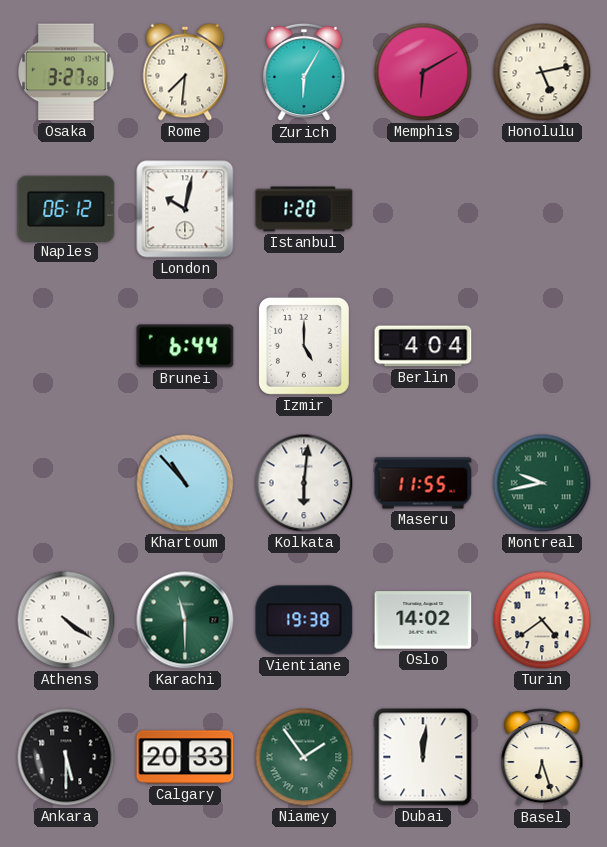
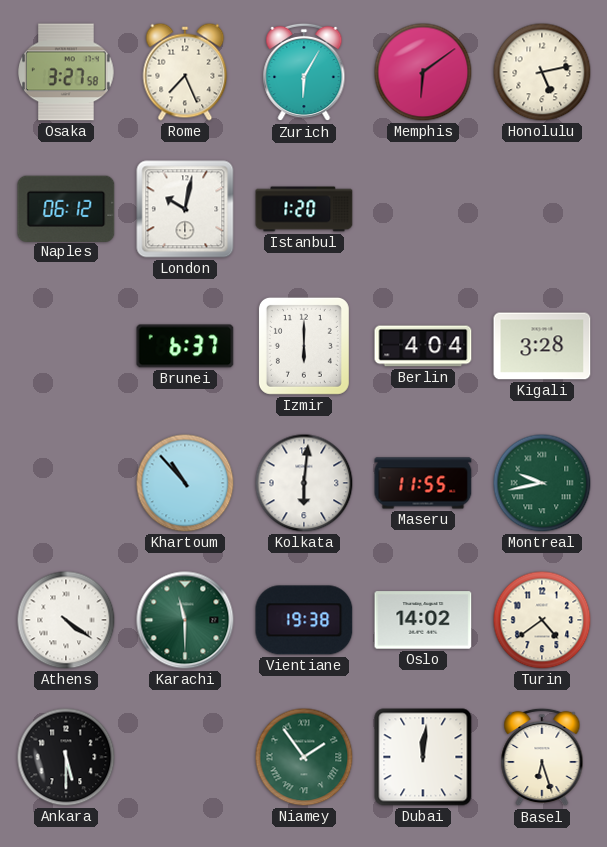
Rome: 7:31 -> 7:26
Memphis: 6:10 -> 6:09
Brunei: 6:44 -> 6:37
Izmir: 5:00 -> 6:00
Kigali: none -> 3:28
Calgary: 20:33 -> none
